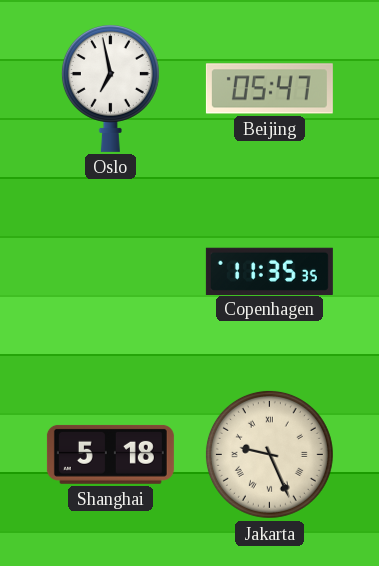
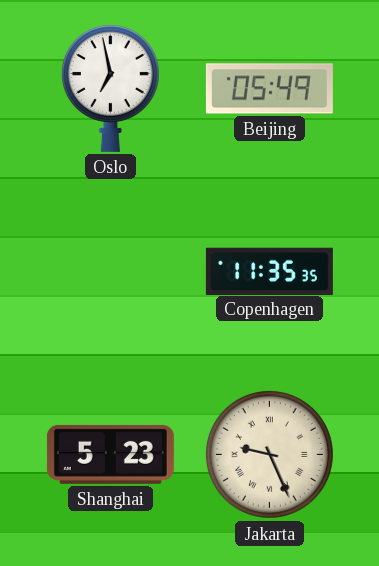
Beijing: 05:47 -> 05:49
Shanghai: 5:18 -> 5:23
